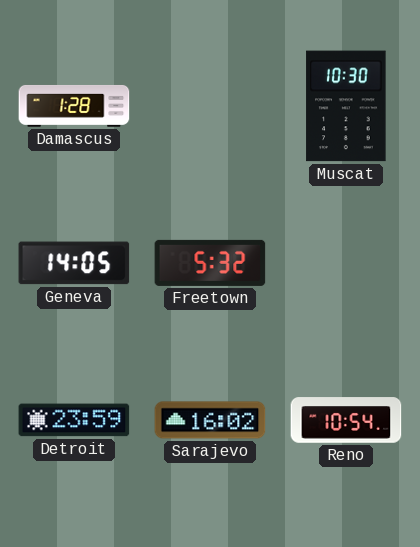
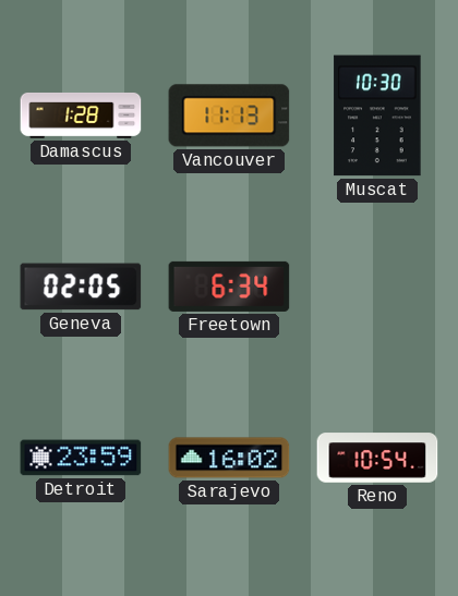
Vancouver: none -> 11:13
Geneva: 14:05 -> 02:05
Freetown: 5:32 -> 6:34
